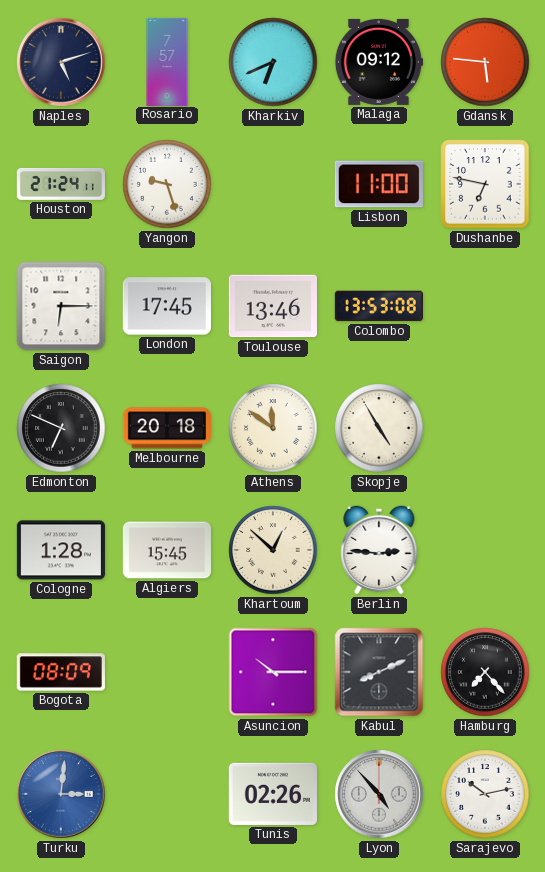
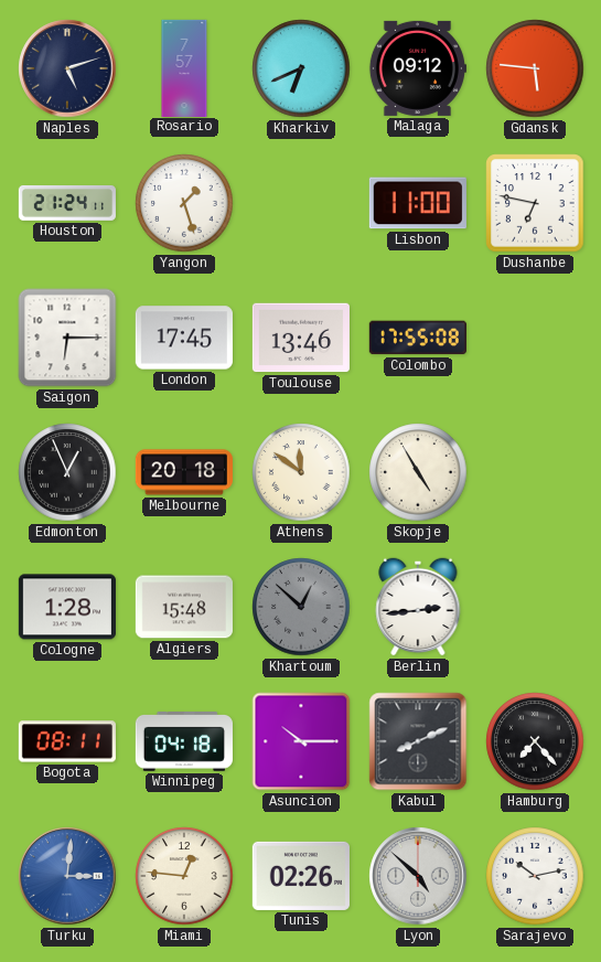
Yangon: 9:27 -> 1:27
Colombo: 13:53 -> 17:55
Edmonton: 6:49 -> 12:56
Algiers: 15:45 -> 15:48
Khartoum dial: cream -> grey
Berlin: 2:46 -> 2:44
Bogota: 08:09 -> 08:11
Winnipeg: none -> 04:18
Miami: none -> 12:46
Lyon: 4:53 -> 4:52
